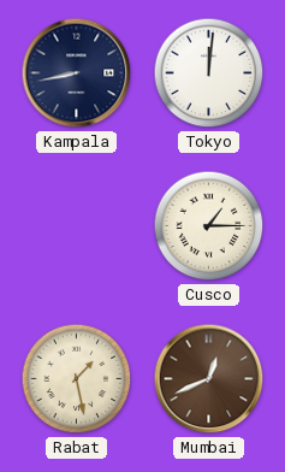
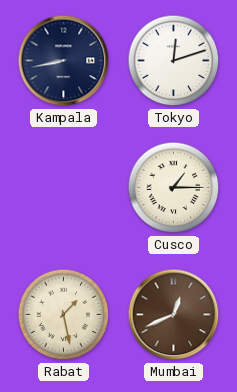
Tokyo: 12:01 -> 12:12
